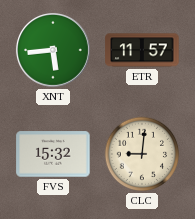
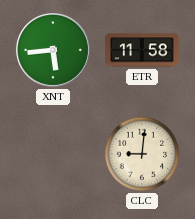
ETR: 11:57 -> 11:58
FVS: 15:32 -> none
